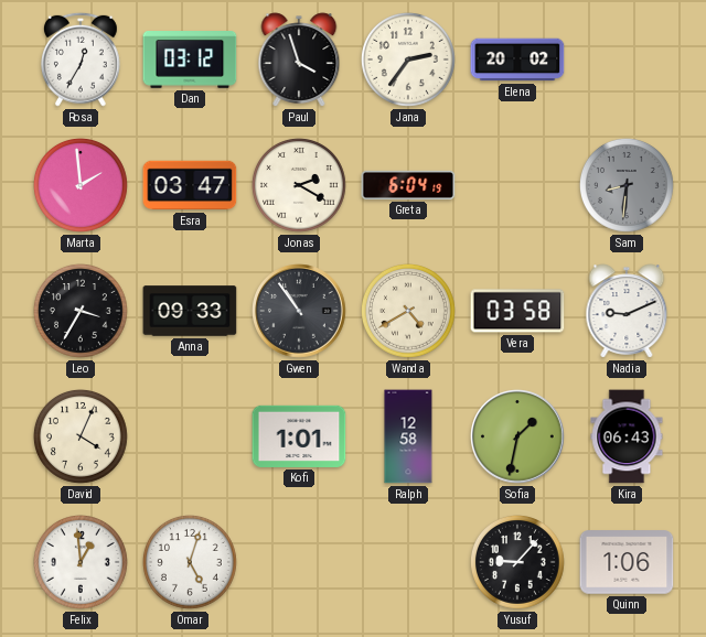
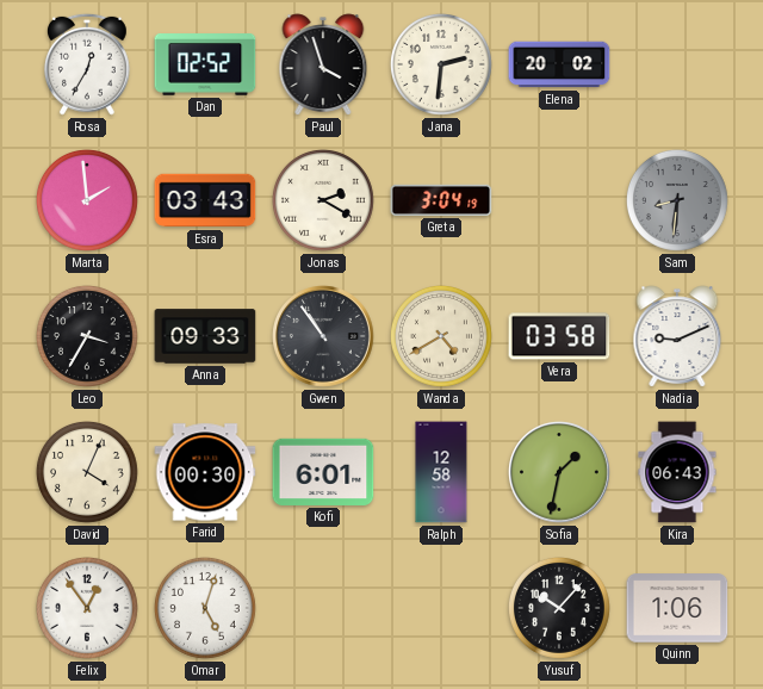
Dan: 03:12 -> 02:52
Jana: 2:36 -> 2:31
Esra: 03:47 -> 03:43
Greta: 6:04 -> 3:04
Farid: none -> 00:30
Kofi: 1:01 -> 6:01
Felix: 12:59 -> 12:54
Yusuf: 9:07 -> 10:07
